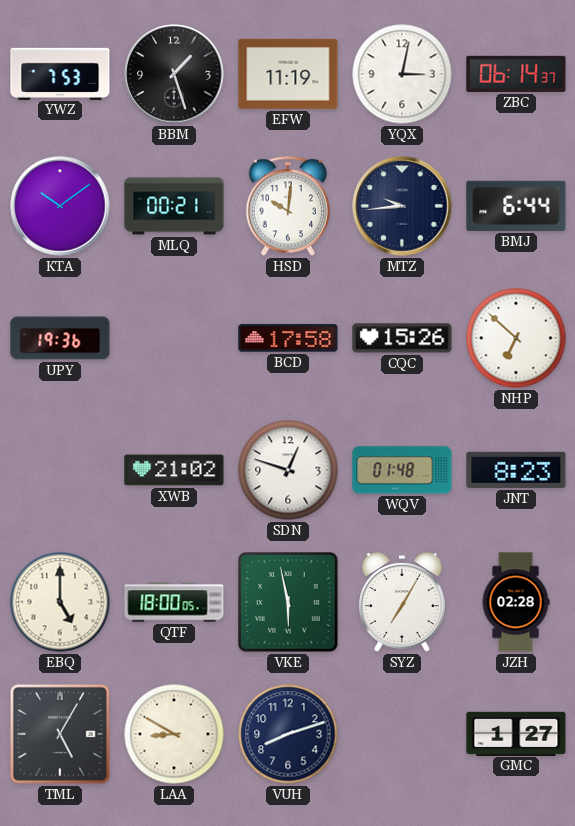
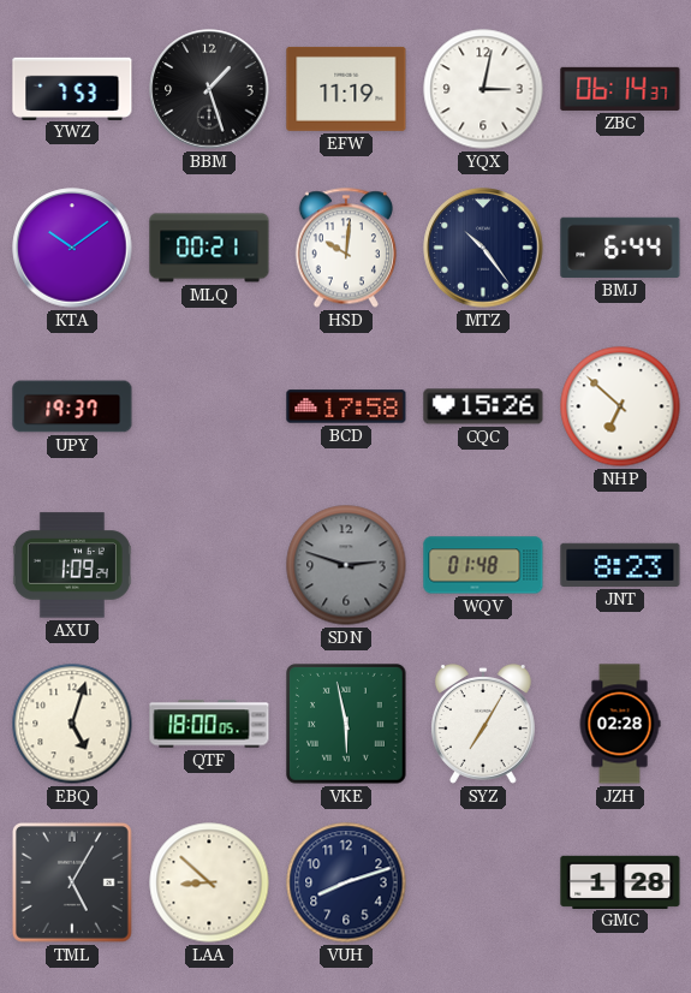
MTZ: 9:44 -> 10:24
UPY: 19:36 -> 19:37
AXU: none -> 1:09
XWB: 21:02 -> none
SDN: 12:48 -> 2:48
SDN dial: white -> grey
EBQ: 5:00 -> 5:03
LAA: 8:50 -> 8:52
GMC: 1:27 -> 1:28
